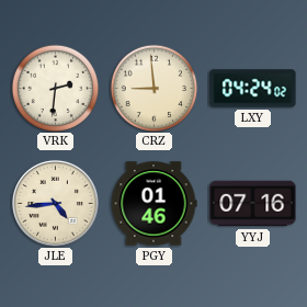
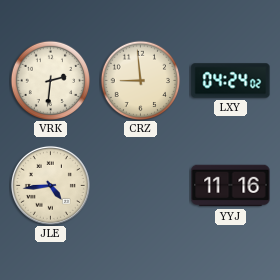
PGY: 01:46 -> none
YYJ: 07:16 -> 11:16
